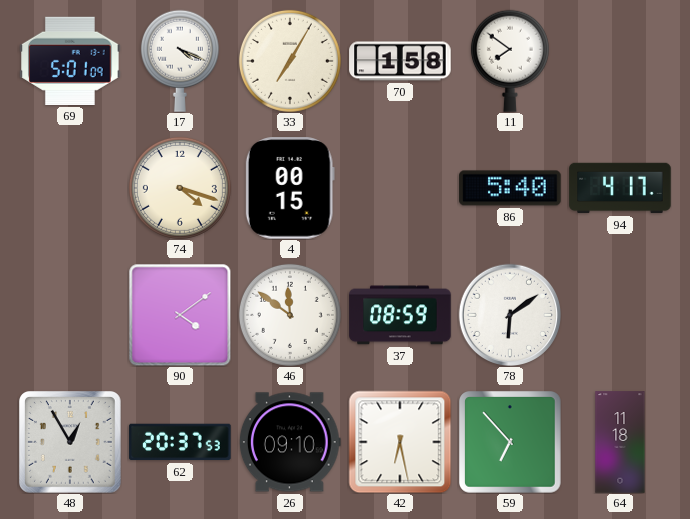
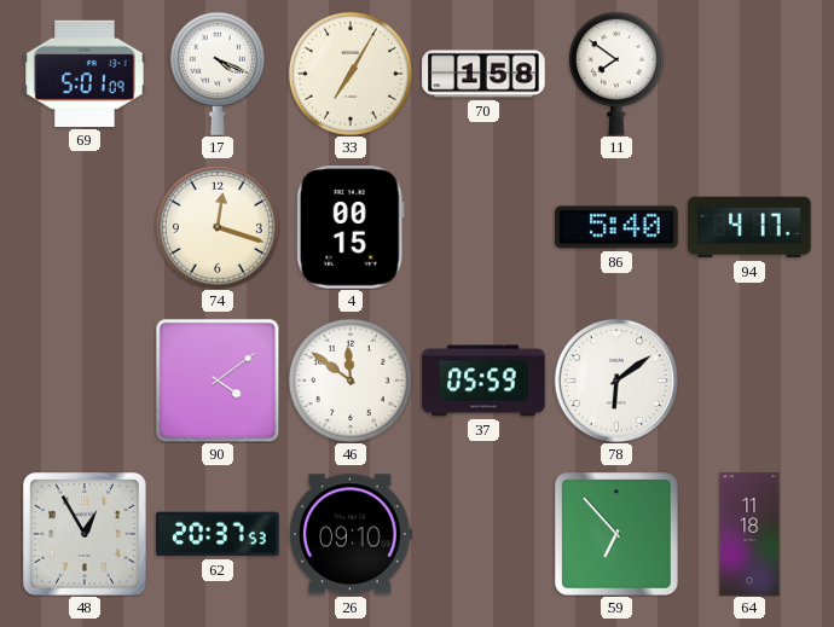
74: 4:18 -> 12:18
37: 08:59 -> 05:59
42: 6:28 -> none
